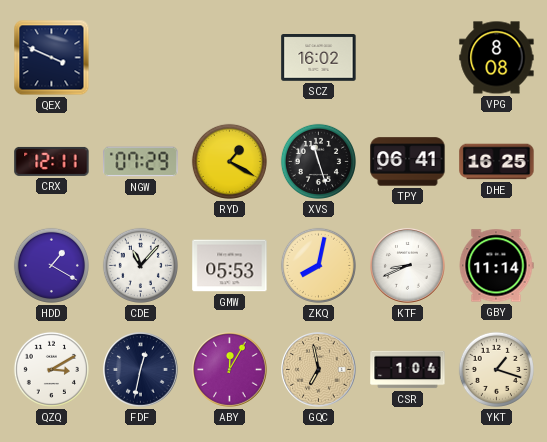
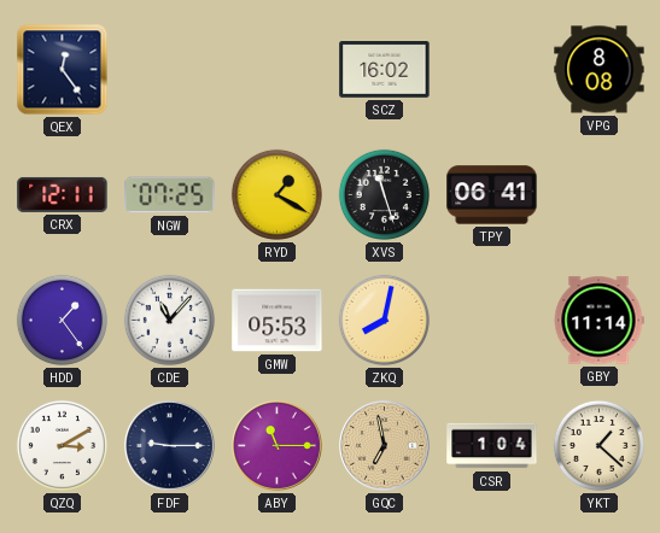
QEX: 3:49 -> 12:24
NGW: 07:29 -> 07:25
DHE: 16:25 -> none
HDD: 1:20 -> 1:24
KTF: 8:41 -> none
FDF: 12:32 -> 9:15
ABY: 12:05 -> 11:15
YKT: 1:18 -> 1:22
